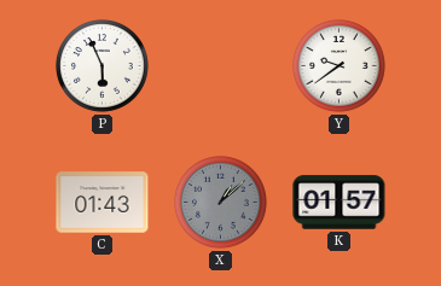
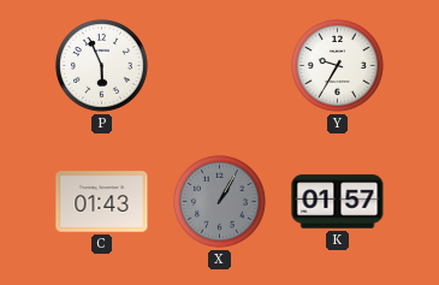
Y: 9:39 -> 9:35
X: 1:08 -> 1:05
